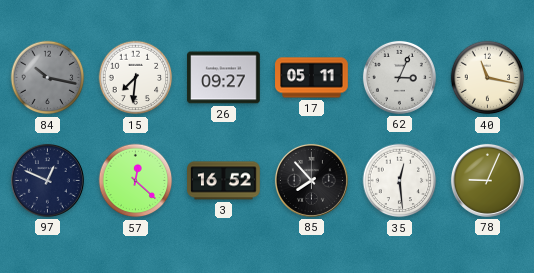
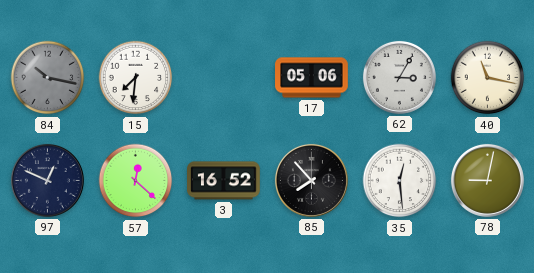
26: 09:27 -> none
17: 05:11 -> 05:06
62: 3:04 -> 3:05
78: 9:04 -> 9:02
